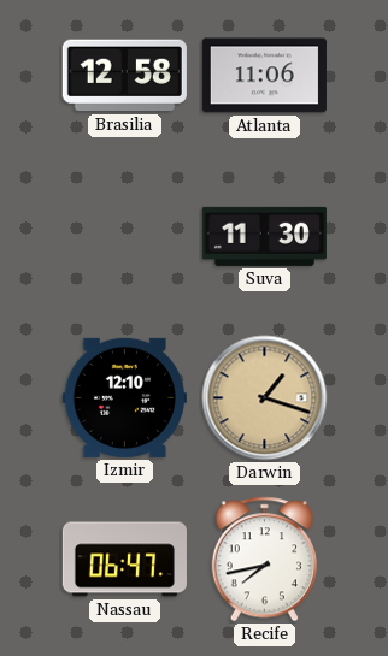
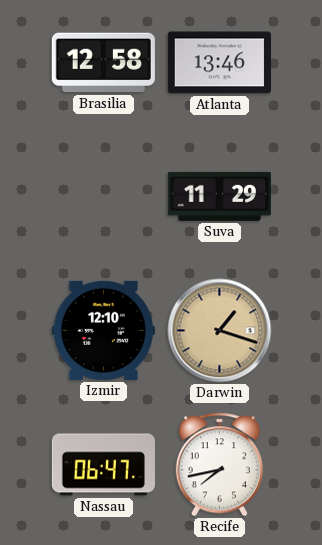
Atlanta: 11:06 -> 13:46
Suva: 11:30 -> 11:29
